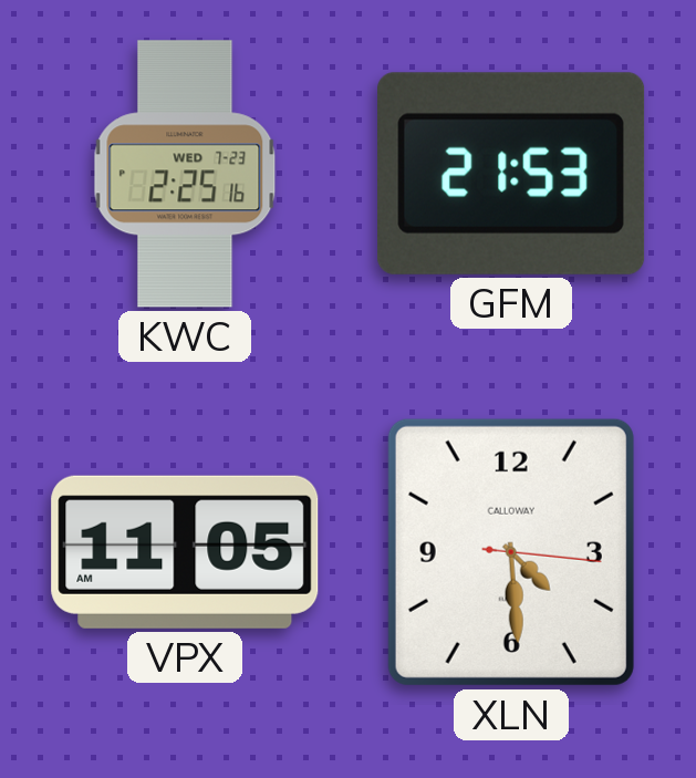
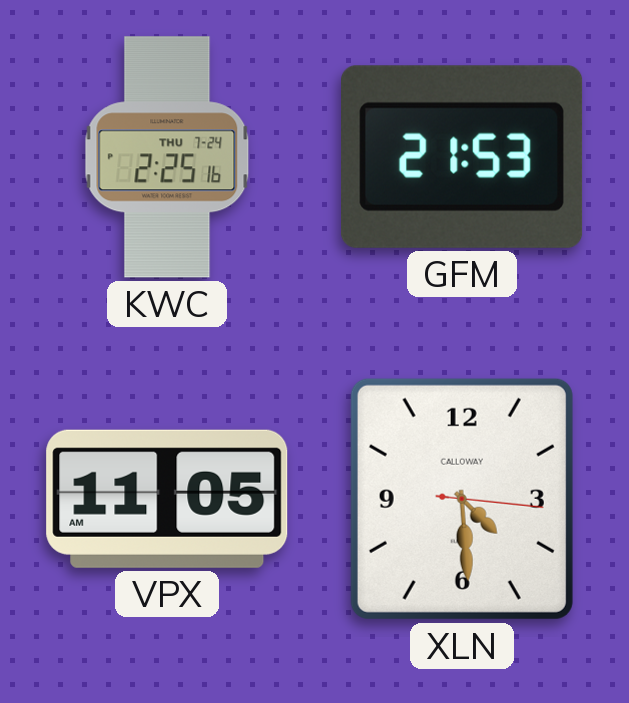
KWC date: WED 7-23 -> THU 7-24
